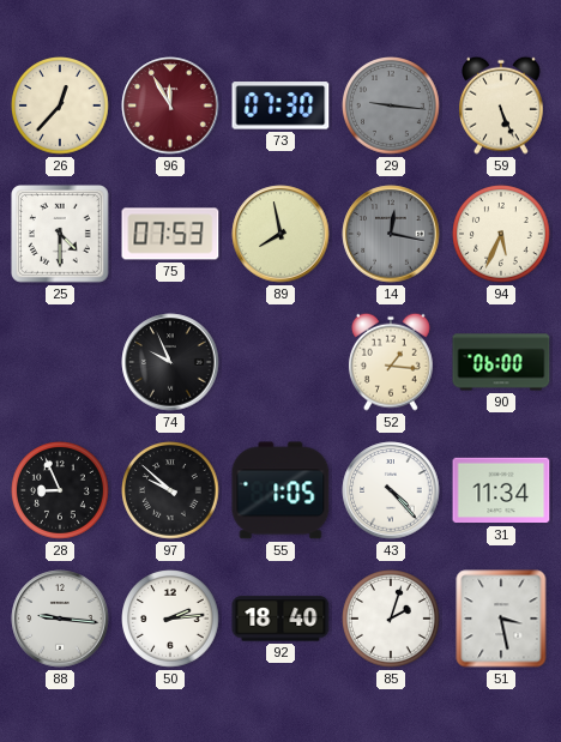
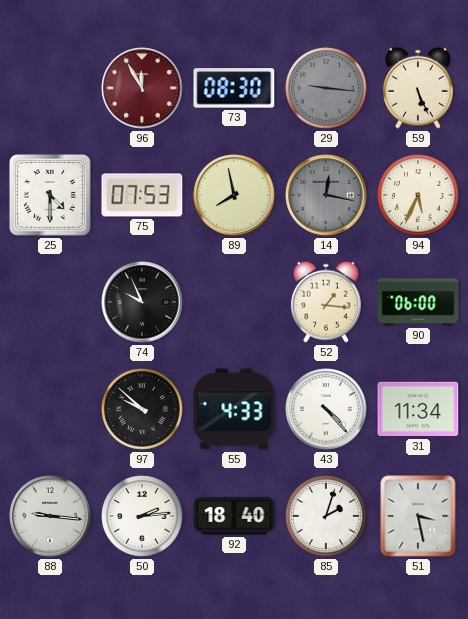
26: 12:37 -> none
73: 07:30 -> 08:30
28: 8:56 -> none
55: 1:05 -> 4:33
